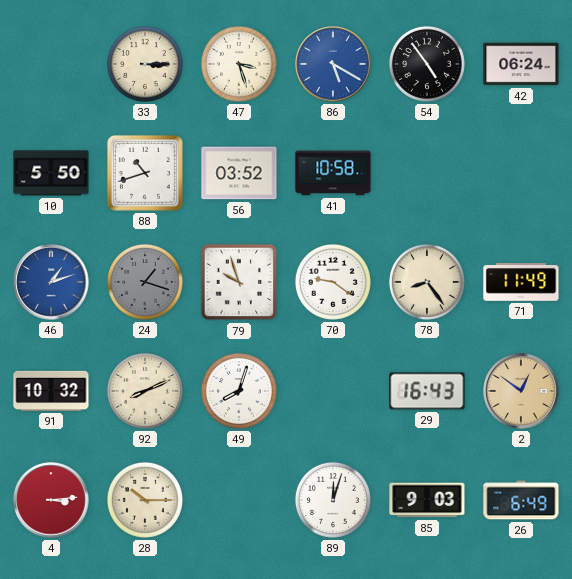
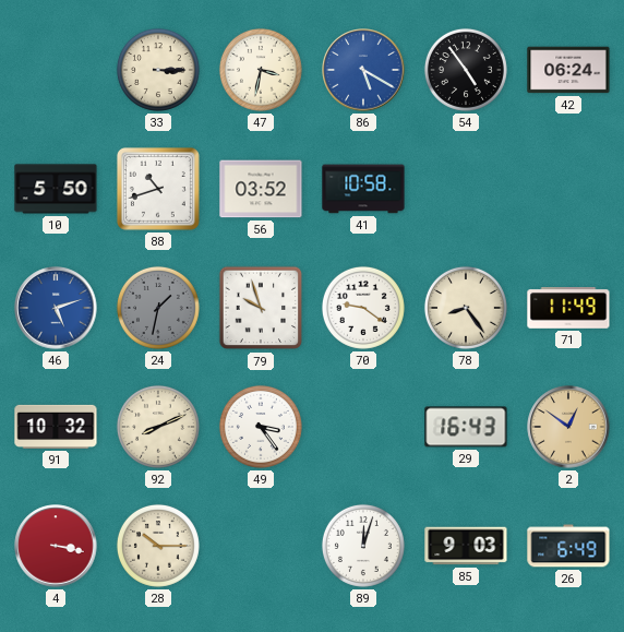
47: 3:27 -> 3:32
46: 1:12 -> 5:12
24: 1:18 -> 1:32
49: 8:03 -> 3:24
4: 3:14 -> 3:17
